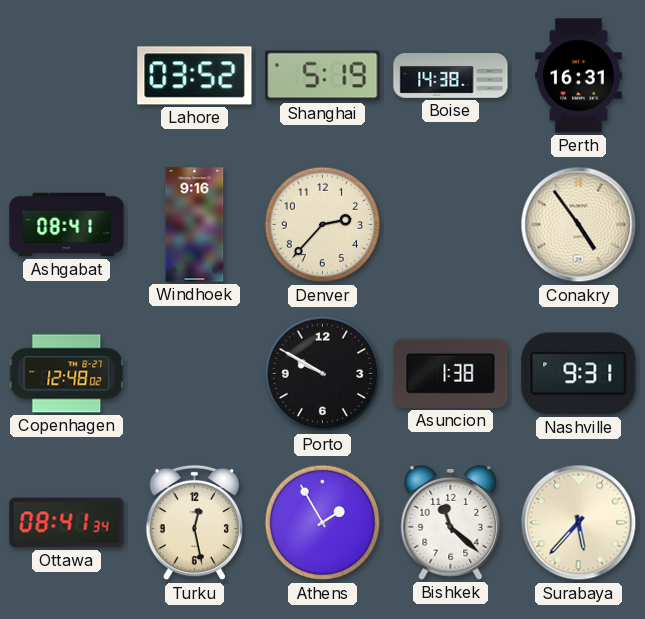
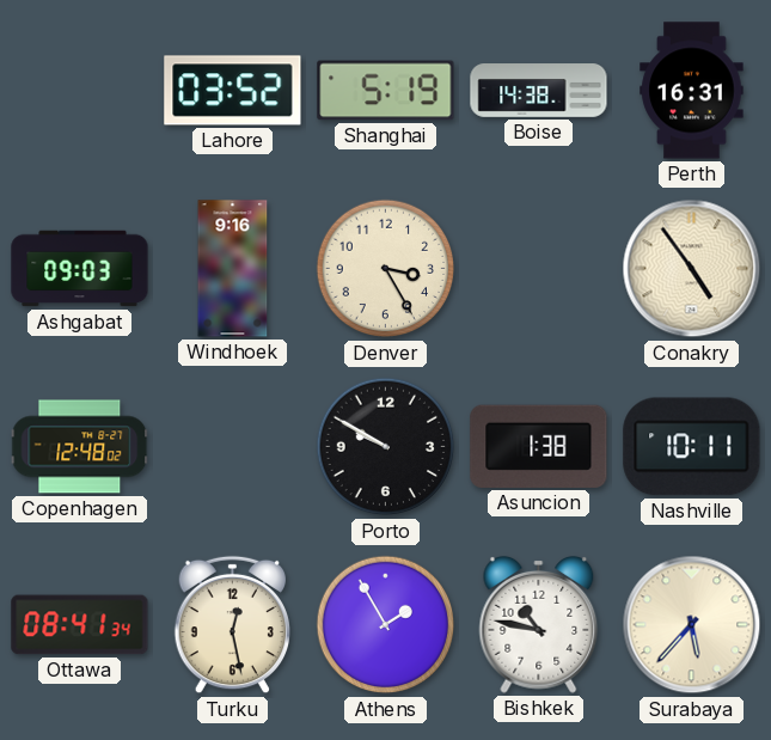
Ashgabat: 08:41 -> 09:03
Denver: 2:37 -> 3:25
Nashville: 9:31 -> 10:11
Bishkek: 11:22 -> 10:47
